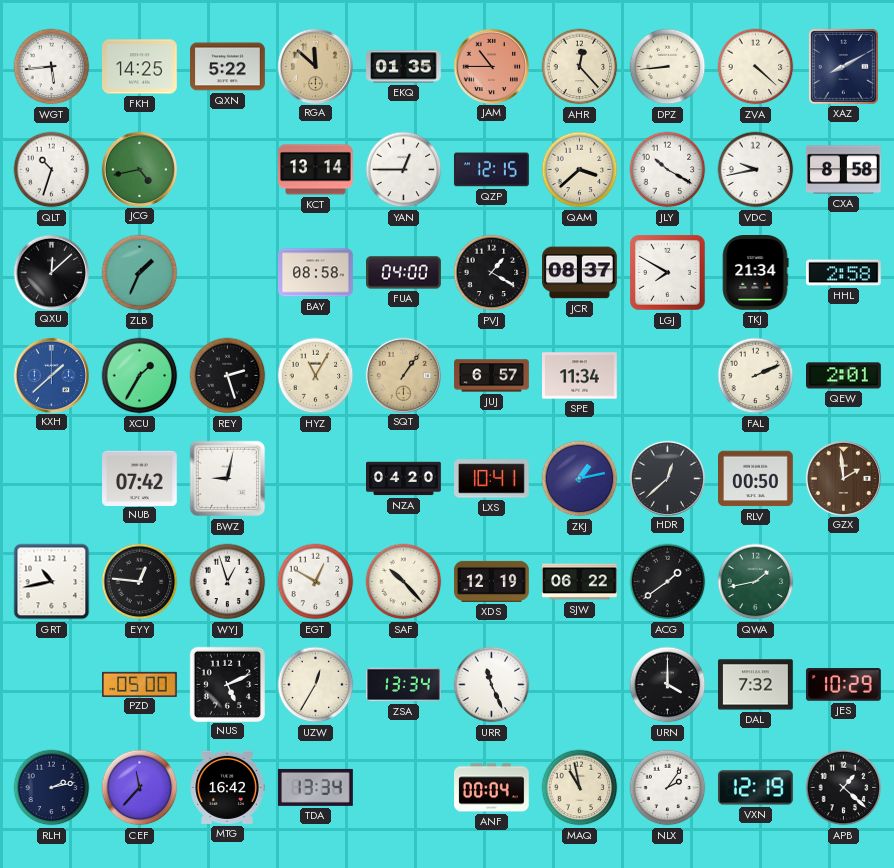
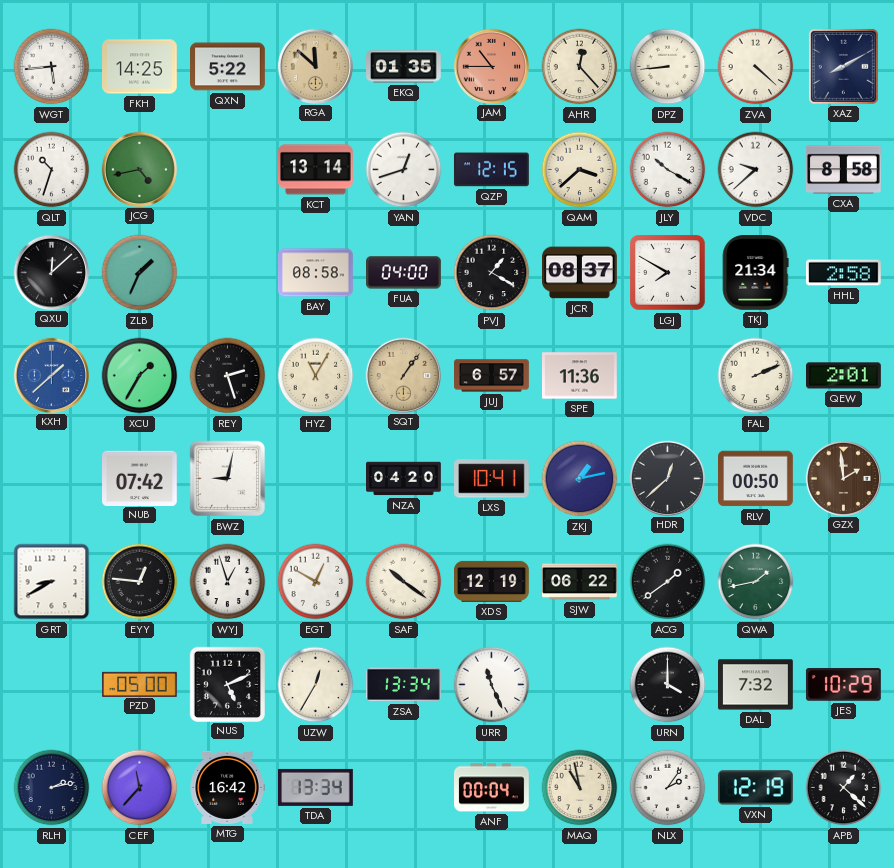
YAN: 12:45 -> 12:42
VDC: 9:43 -> 9:38
SPE: 11:34 -> 11:36
GRT: 10:43 -> 8:40
SAF: 10:23 -> 10:21
